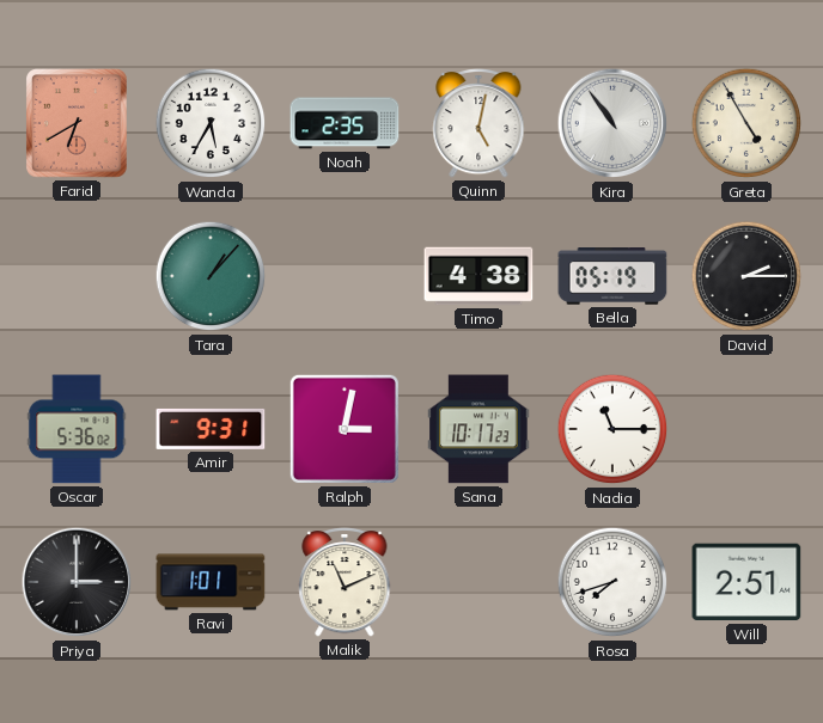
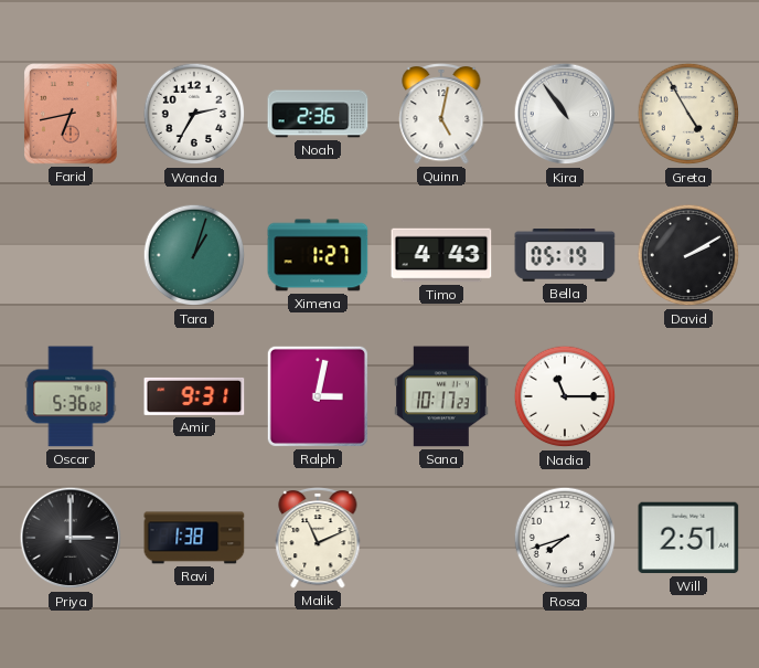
Farid: 6:40 -> 6:43
Wanda: 5:35 -> 2:35
Noah: 2:35 -> 2:36
Tara: 1:07 -> 1:03
Ximena: none -> 1:27
Timo: 4:38 -> 4:43
David: 2:15 -> 2:10
Ravi: 1:01 -> 1:38
